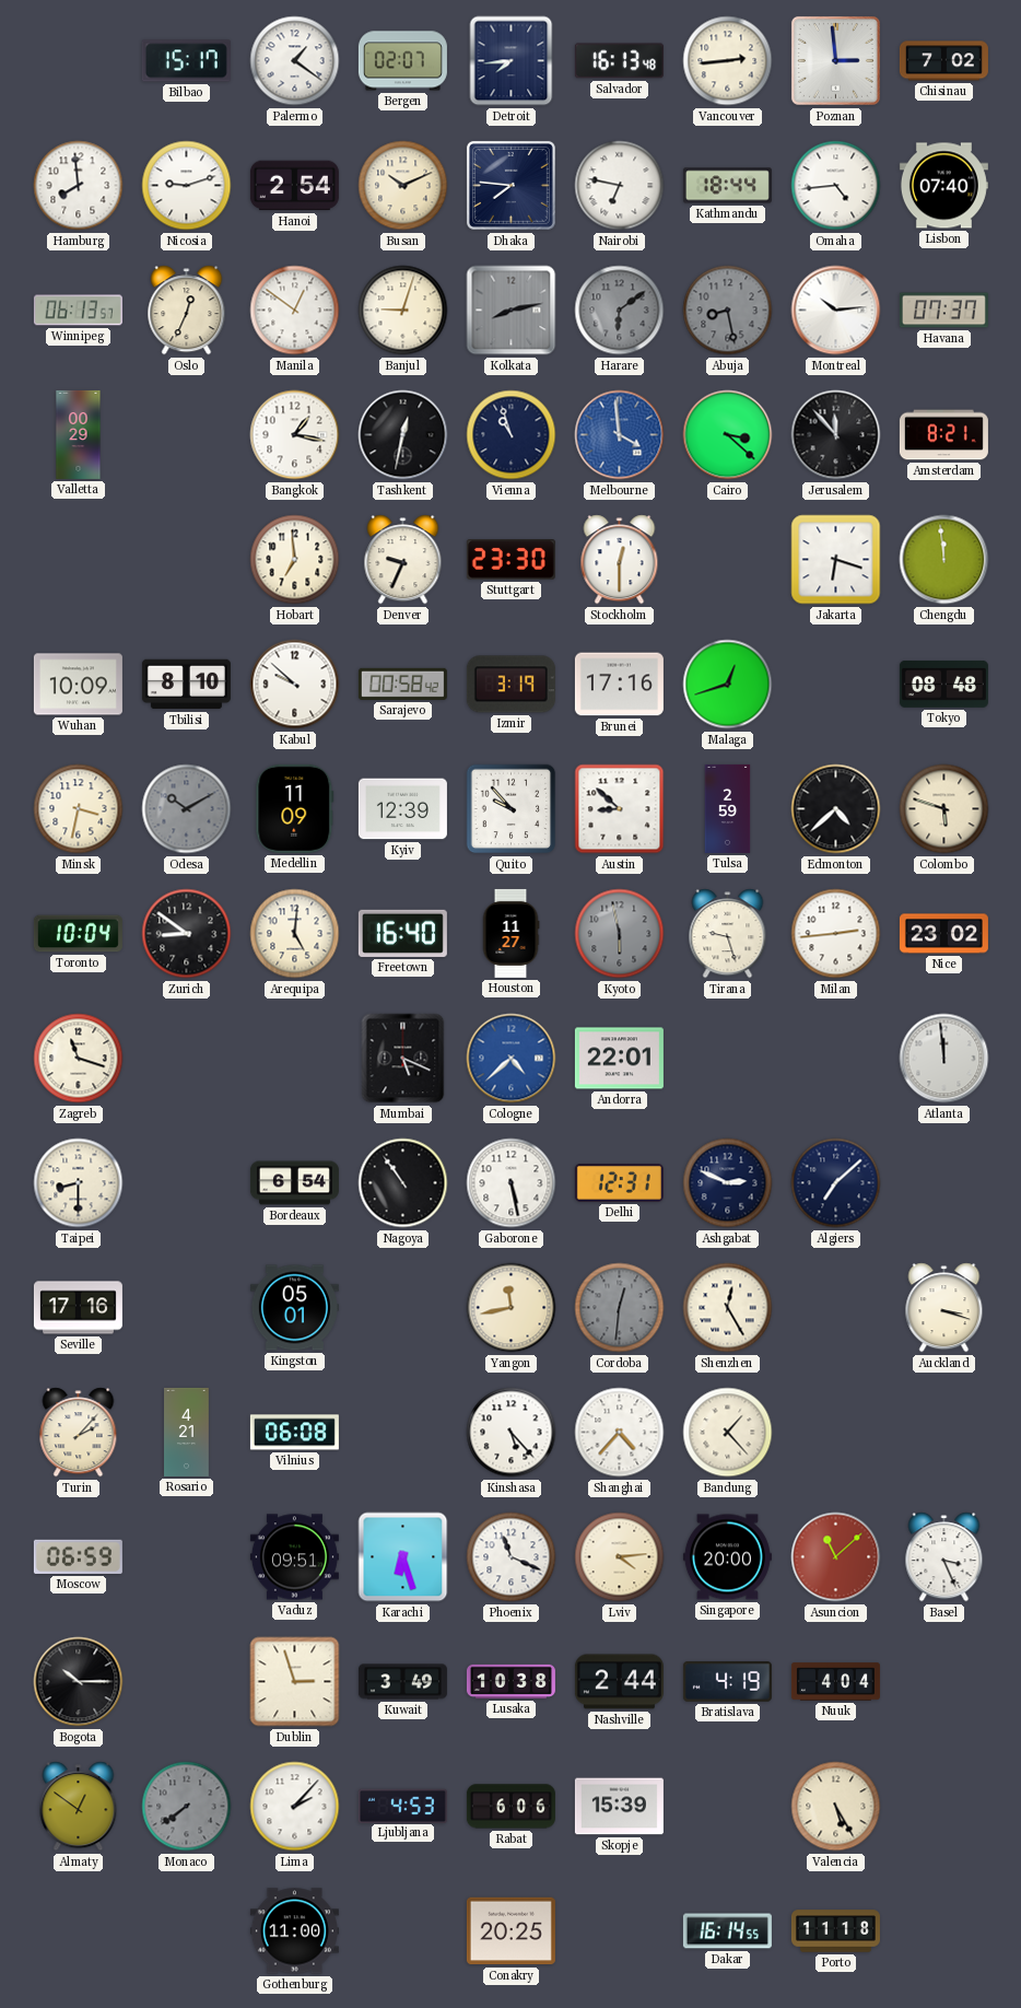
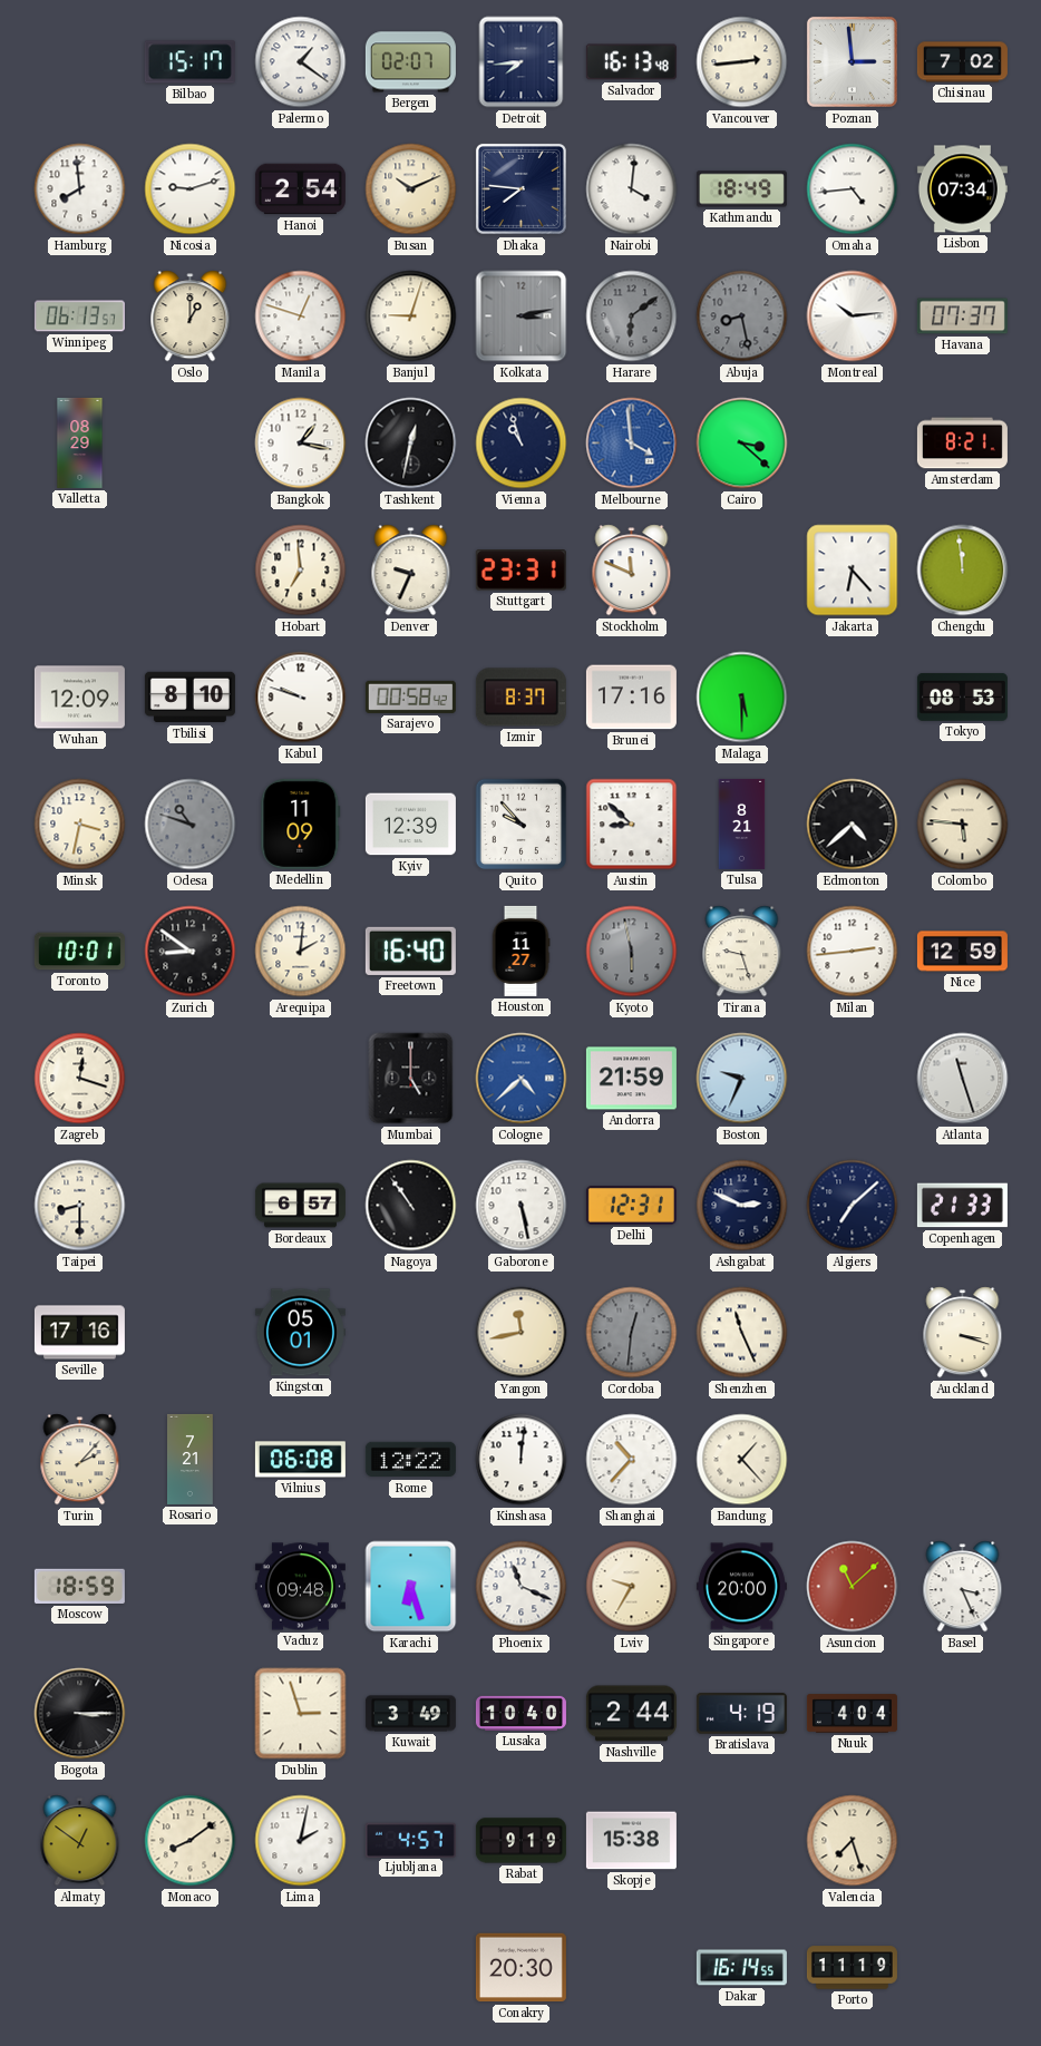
Nairobi: 6:47 -> 4:01
Kathmandu: 18:44 -> 18:49
Lisbon: 07:40 -> 07:34
Oslo: 12:34 -> 1:00
Manila: 12:51 -> 12:48
Kolkata: 8:13 -> 3:13
Valletta: 00:29 -> 08:29
Jerusalem: 11:53 -> none
Stuttgart: 23:30 -> 23:31
Stockholm: 12:30 -> 11:49
Jakarta: 6:18 -> 6:23
Wuhan: 10:09 -> 12:09
Kabul: 9:52 -> 9:48
Izmir: 3:19 -> 8:37
Malaga: 12:42 -> 5:30
Tokyo: 08:48 -> 08:53
Odesa: 10:10 -> 10:48
Tulsa: 2:59 -> 8:21
Colombo: 5:48 -> 5:46
Toronto: 10:04 -> 10:01
Arequipa: 5:01 -> 2:01
Nice: 23:02 -> 12:59
Zagreb: 11:18 -> 12:18
Mumbai: 5:19 -> 5:00
Andorra: 22:01 -> 21:59
Boston: none -> 9:34
Atlanta: 11:59 -> 11:27
Bordeaux: 6:54 -> 6:57
Copenhagen: none -> 21:33
Shenzhen: 12:25 -> 11:26
Rosario: 4:21 -> 7:21
Rome: none -> 12:22
Kinshasa: 5:23 -> 12:01
Shanghai: 4:37 -> 10:37
Moscow: 06:59 -> 18:59
Vaduz: 09:51 -> 09:48
Lviv: 4:14 -> 9:35
Bogota: 10:15 -> 3:15
Lusaka: 10:38 -> 10:40
Monaco: 7:39 -> 8:09
Monaco dial: grey -> cream
Lima: 2:07 -> 2:02
Ljubljana: 4:53 -> 4:57
Rabat: 6:06 -> 9:19
Skopje: 15:39 -> 15:38
Valencia: 5:25 -> 7:27
Gothenburg: 11:00 -> none
Conakry: 20:25 -> 20:30
Porto: 11:18 -> 11:19
